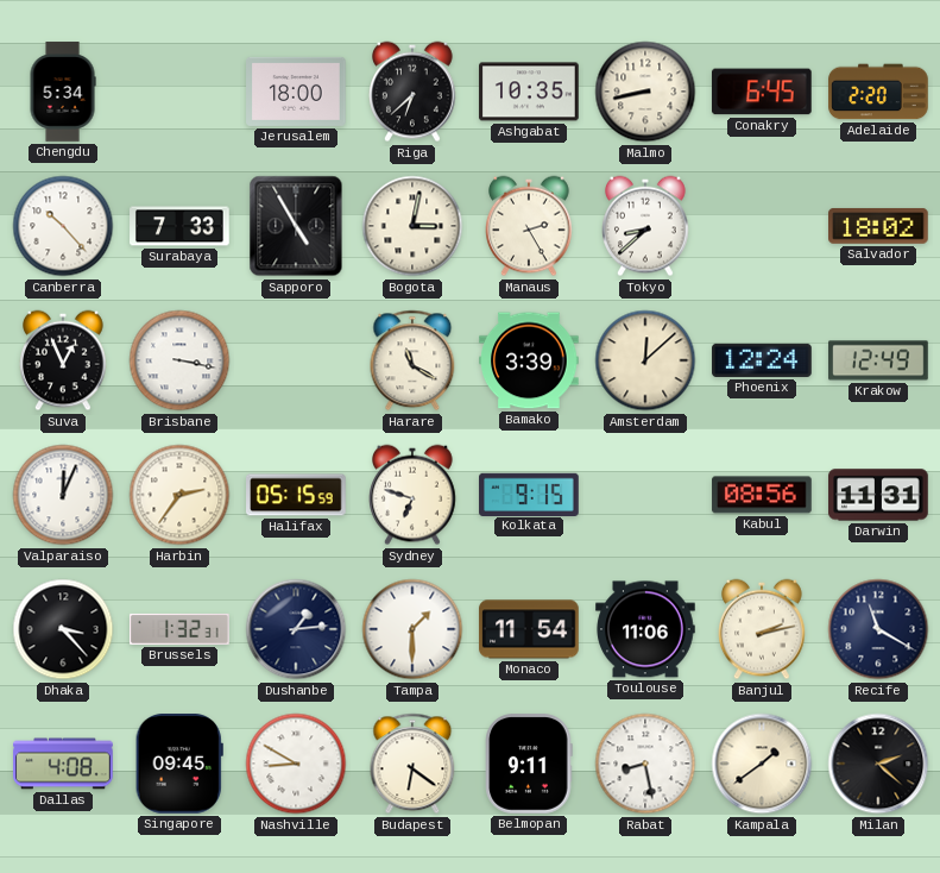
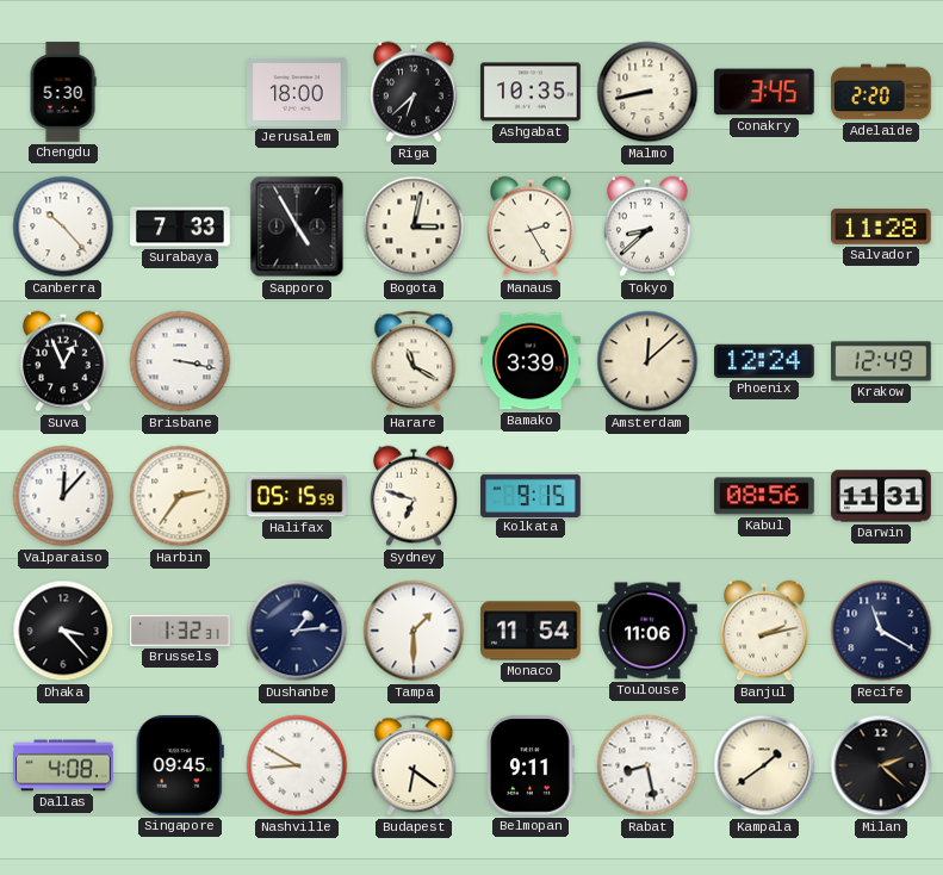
Chengdu: 5:34 -> 5:30
Conakry: 6:45 -> 3:45
Salvador: 18:02 -> 11:28
Valparaiso: 12:04 -> 12:07
